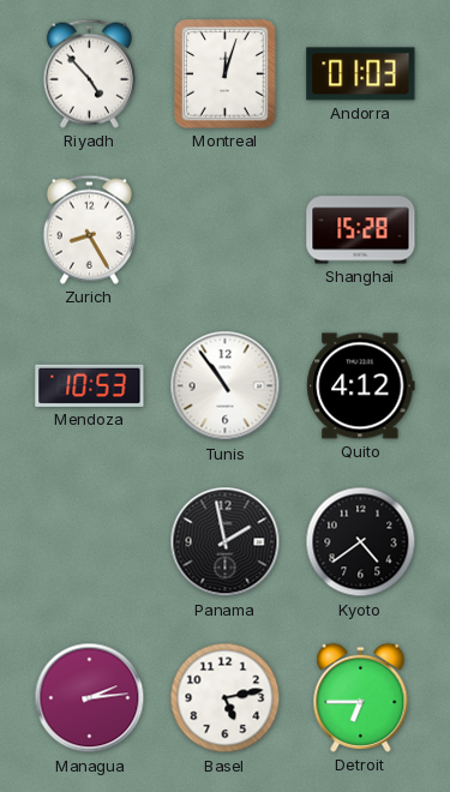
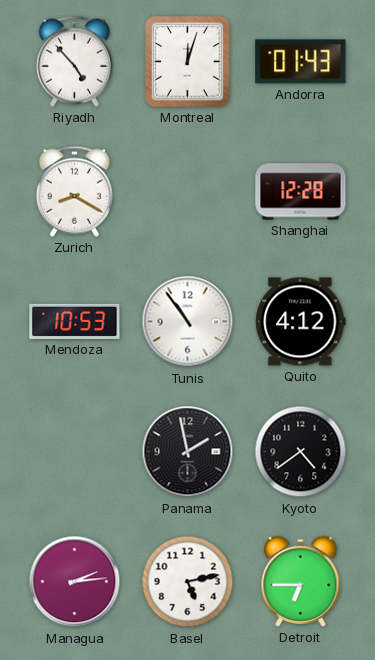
Andorra: 01:03 -> 01:43
Zurich: 8:25 -> 8:20
Shanghai: 15:28 -> 12:28
